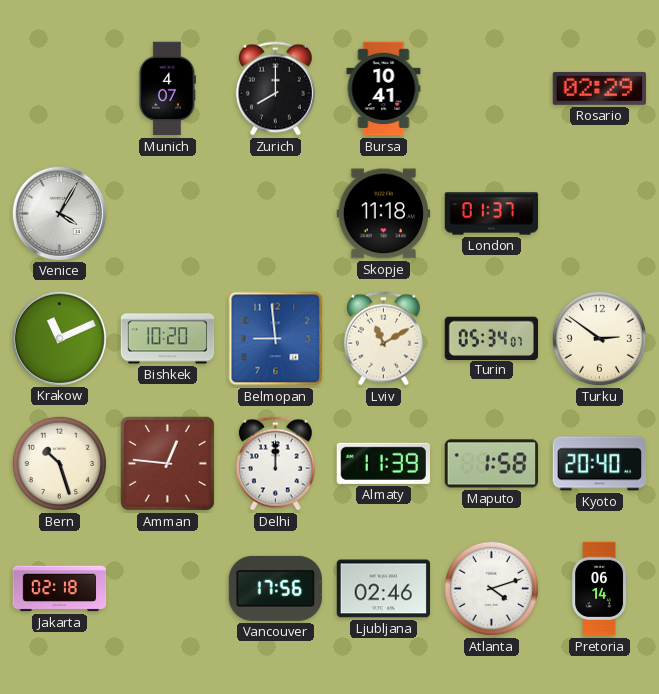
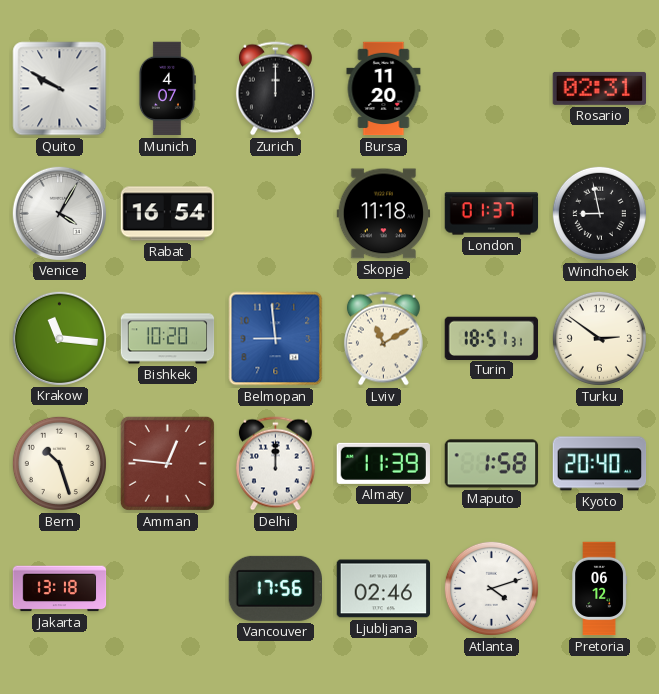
Quito: none -> 9:50
Zurich: 8:00 -> 12:00
Bursa: 10:41 -> 11:20
Rosario: 02:29 -> 02:31
Rabat: none -> 16:54
Windhoek: none -> 8:58
Krakow: 11:11 -> 11:16
Turin: 05:34 -> 18:51
Jakarta: 02:18 -> 13:18
Pretoria: 06:14 -> 06:12
